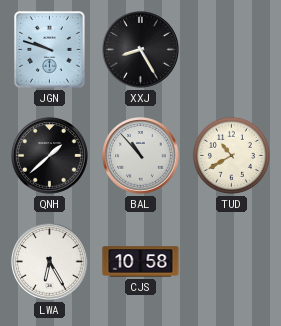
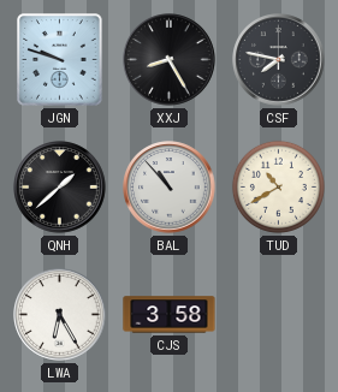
CSF: none -> 7:47
CJS: 10:58 -> 3:58
